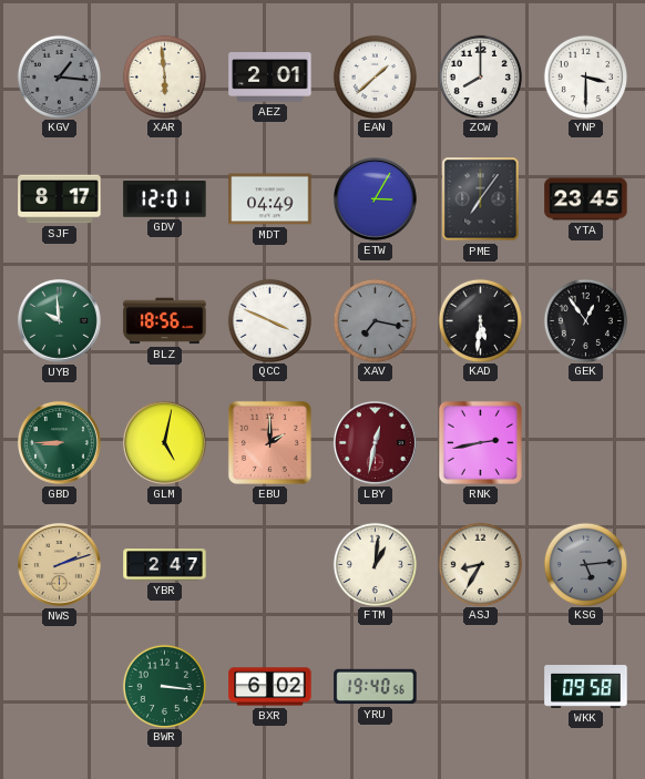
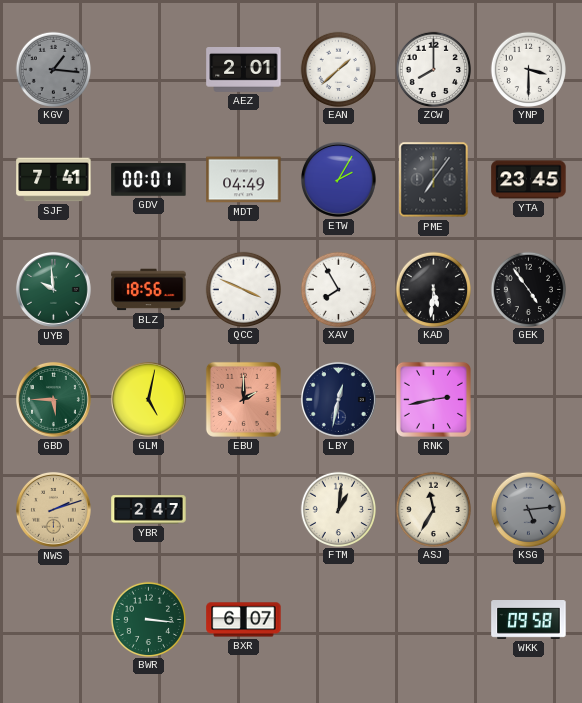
XAR: 5:59 -> none
SJF: 8:17 -> 7:41
GDV: 12:01 -> 00:01
ETW: 3:05 -> 2:05
XAV: 7:17 -> 7:55
XAV dial: grey -> white
GEK: 12:54 -> 4:54
GBD: 8:45 -> 5:45
LBY dial: burgundy -> navy
ASJ: 8:35 -> 11:35
BXR: 6:02 -> 6:07
YRU: 19:40 -> none
